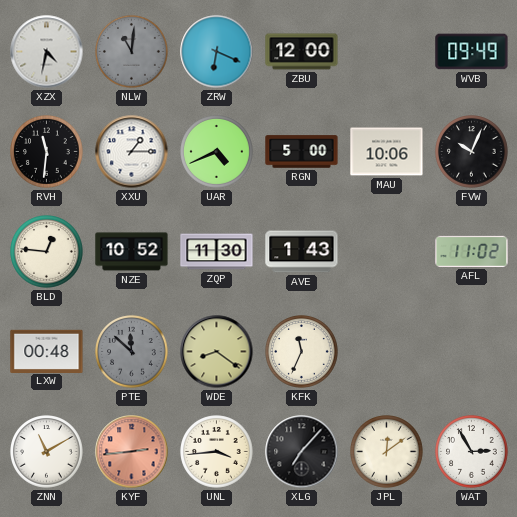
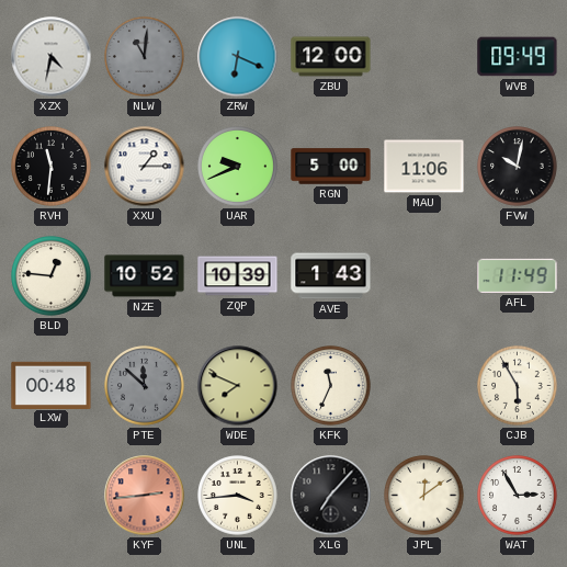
UAR: 4:41 -> 9:41
MAU: 10:06 -> 11:06
FVW: 10:04 -> 10:02
ZQP: 11:30 -> 10:39
AFL: 11:02 -> 11:49
WDE: 8:21 -> 7:49
CJB: none -> 5:55
ZNN: 11:10 -> none
